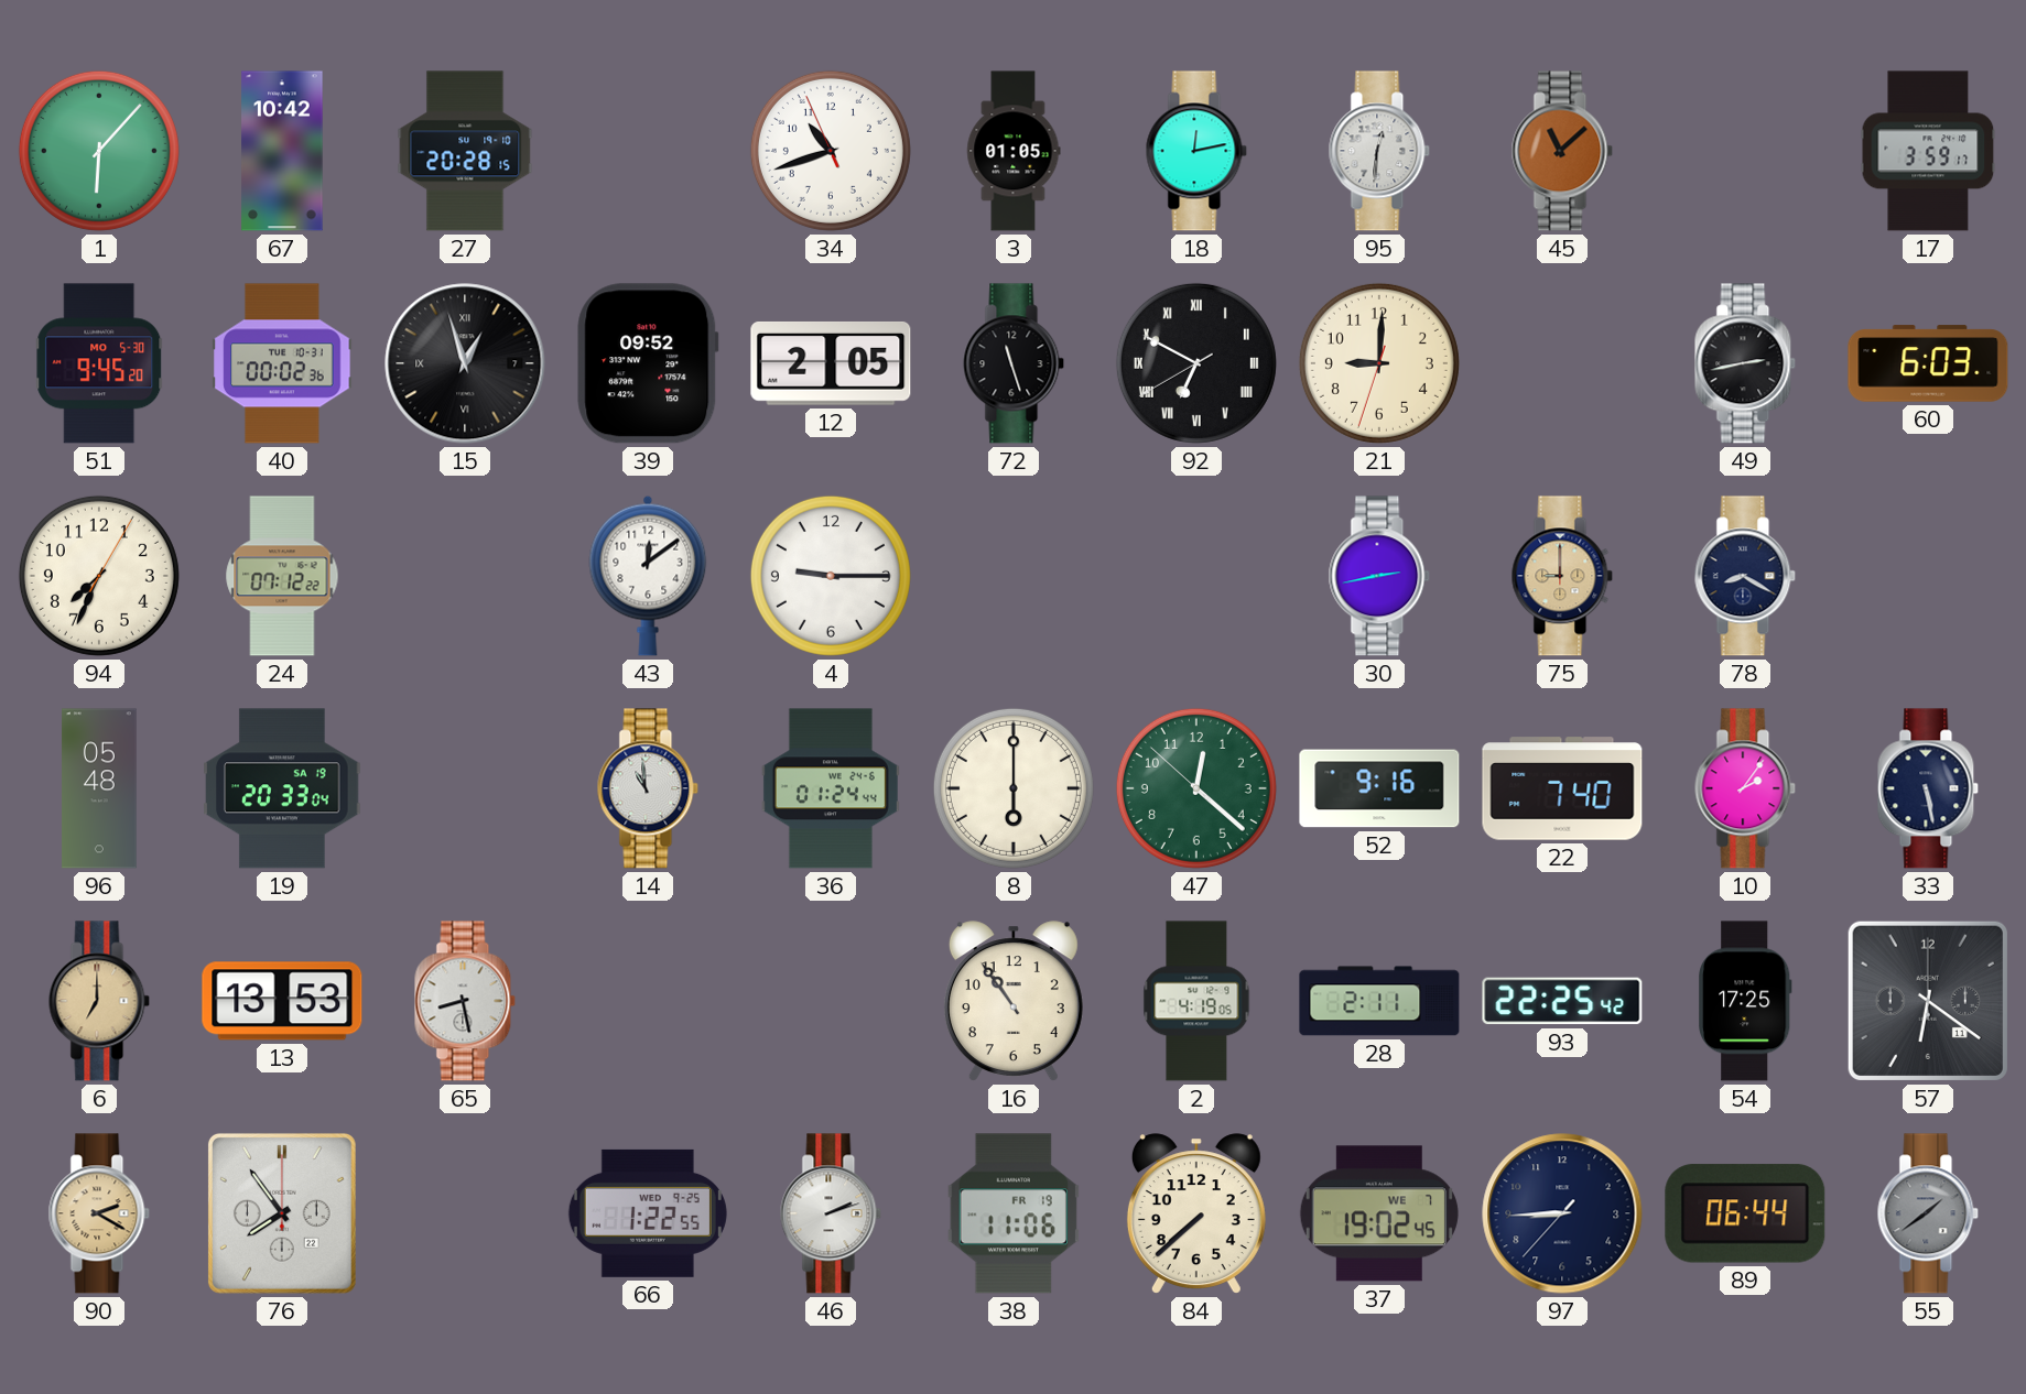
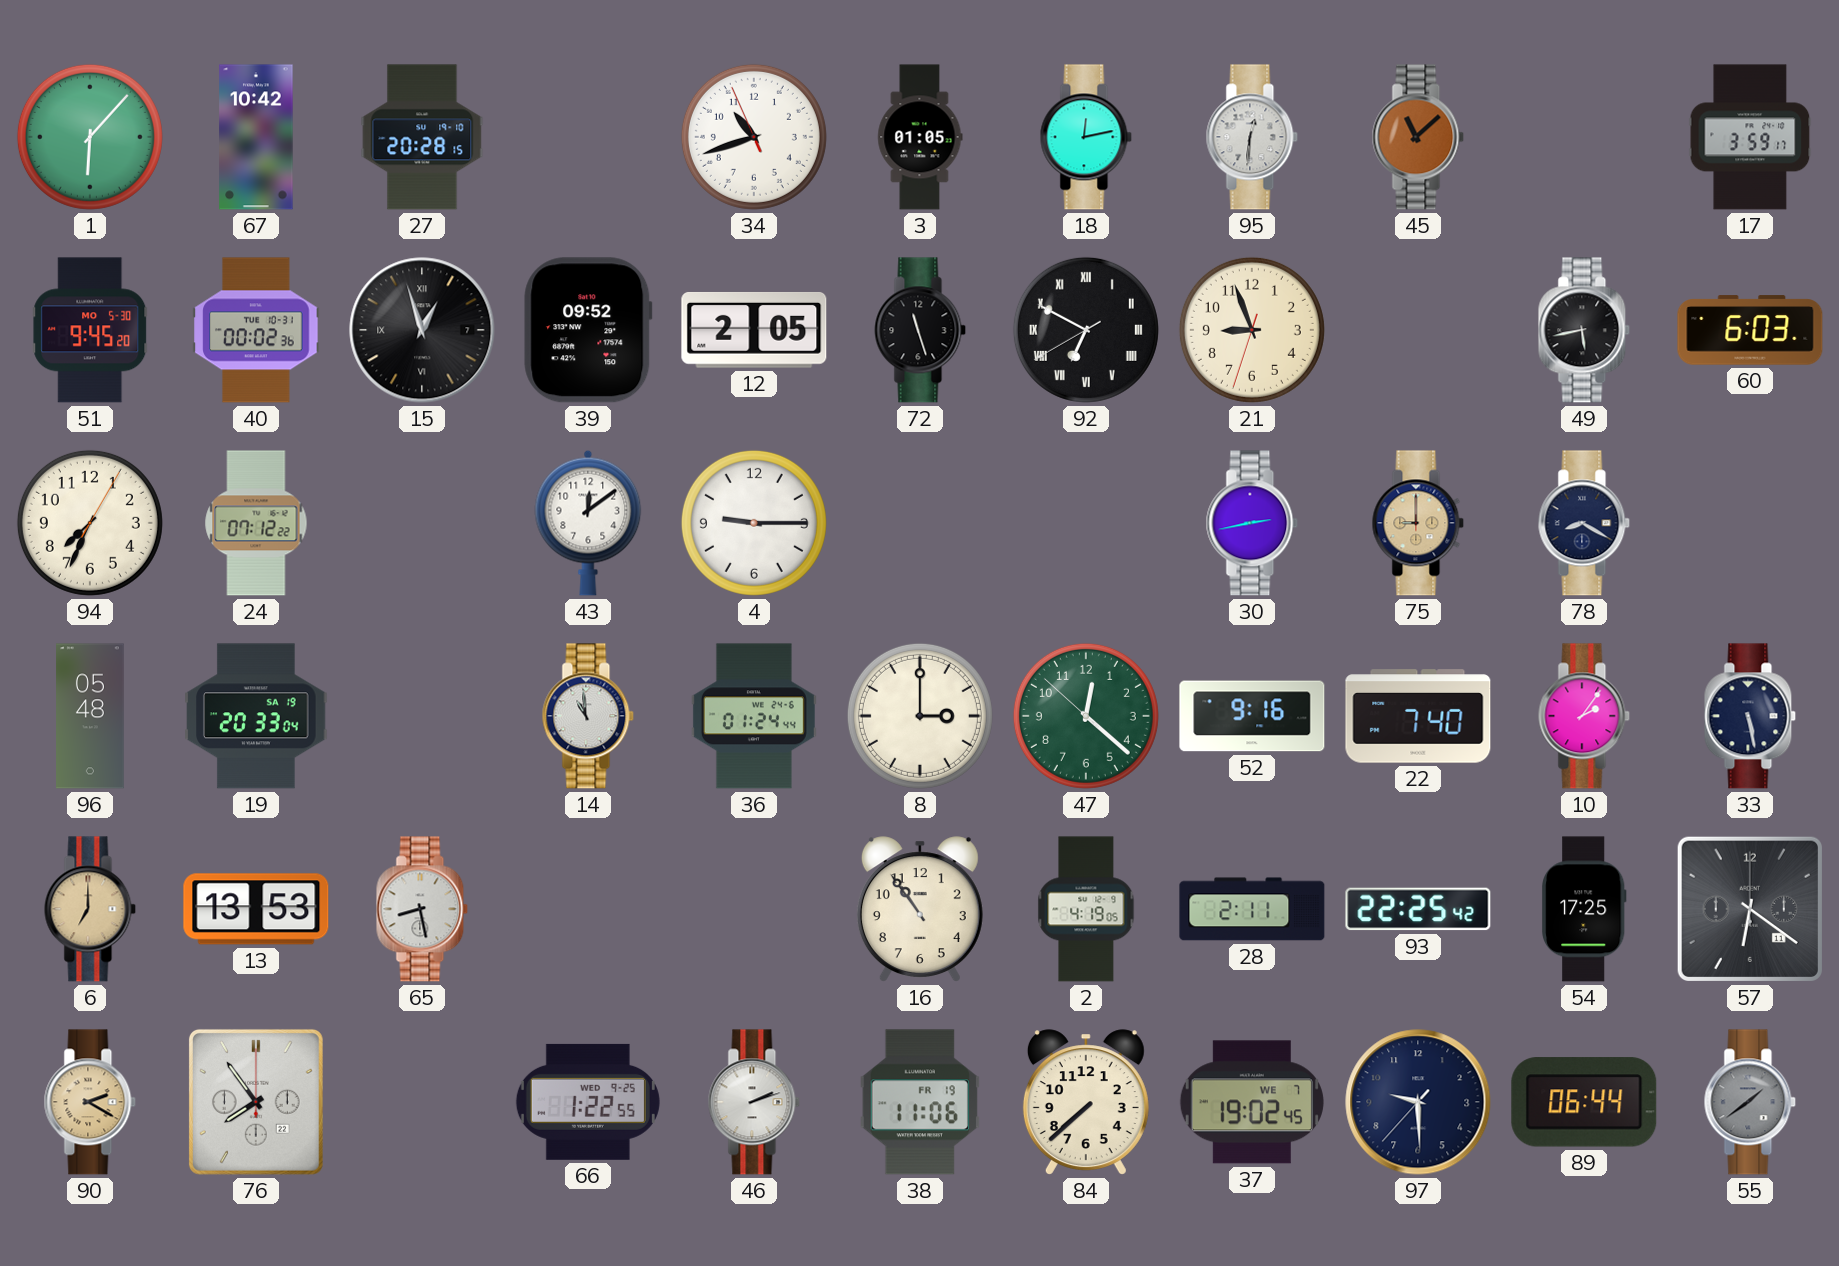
21: 9:00 -> 8:56
49: 2:43 -> 5:43
8: 6:00 -> 3:00
97: 8:44 -> 9:29
